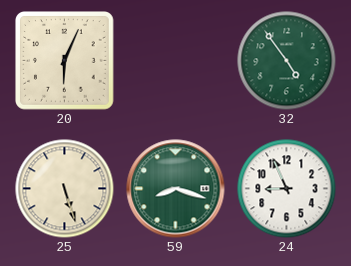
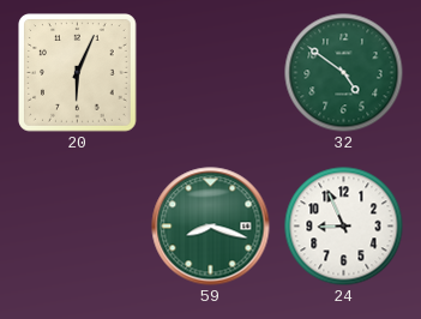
32: 4:54 -> 4:51
25: 5:27 -> none
